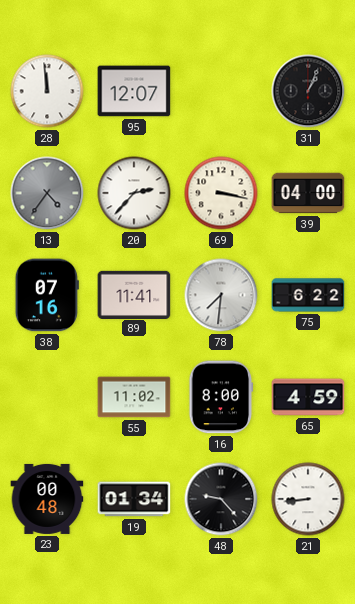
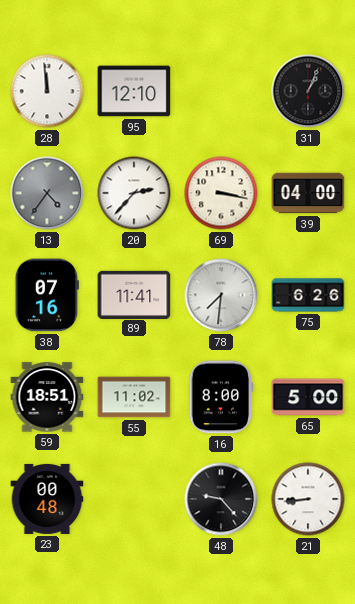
95: 12:07 -> 12:10
75: 6:22 -> 6:26
59: none -> 18:51
65: 4:59 -> 5:00
19: 01:34 -> none
